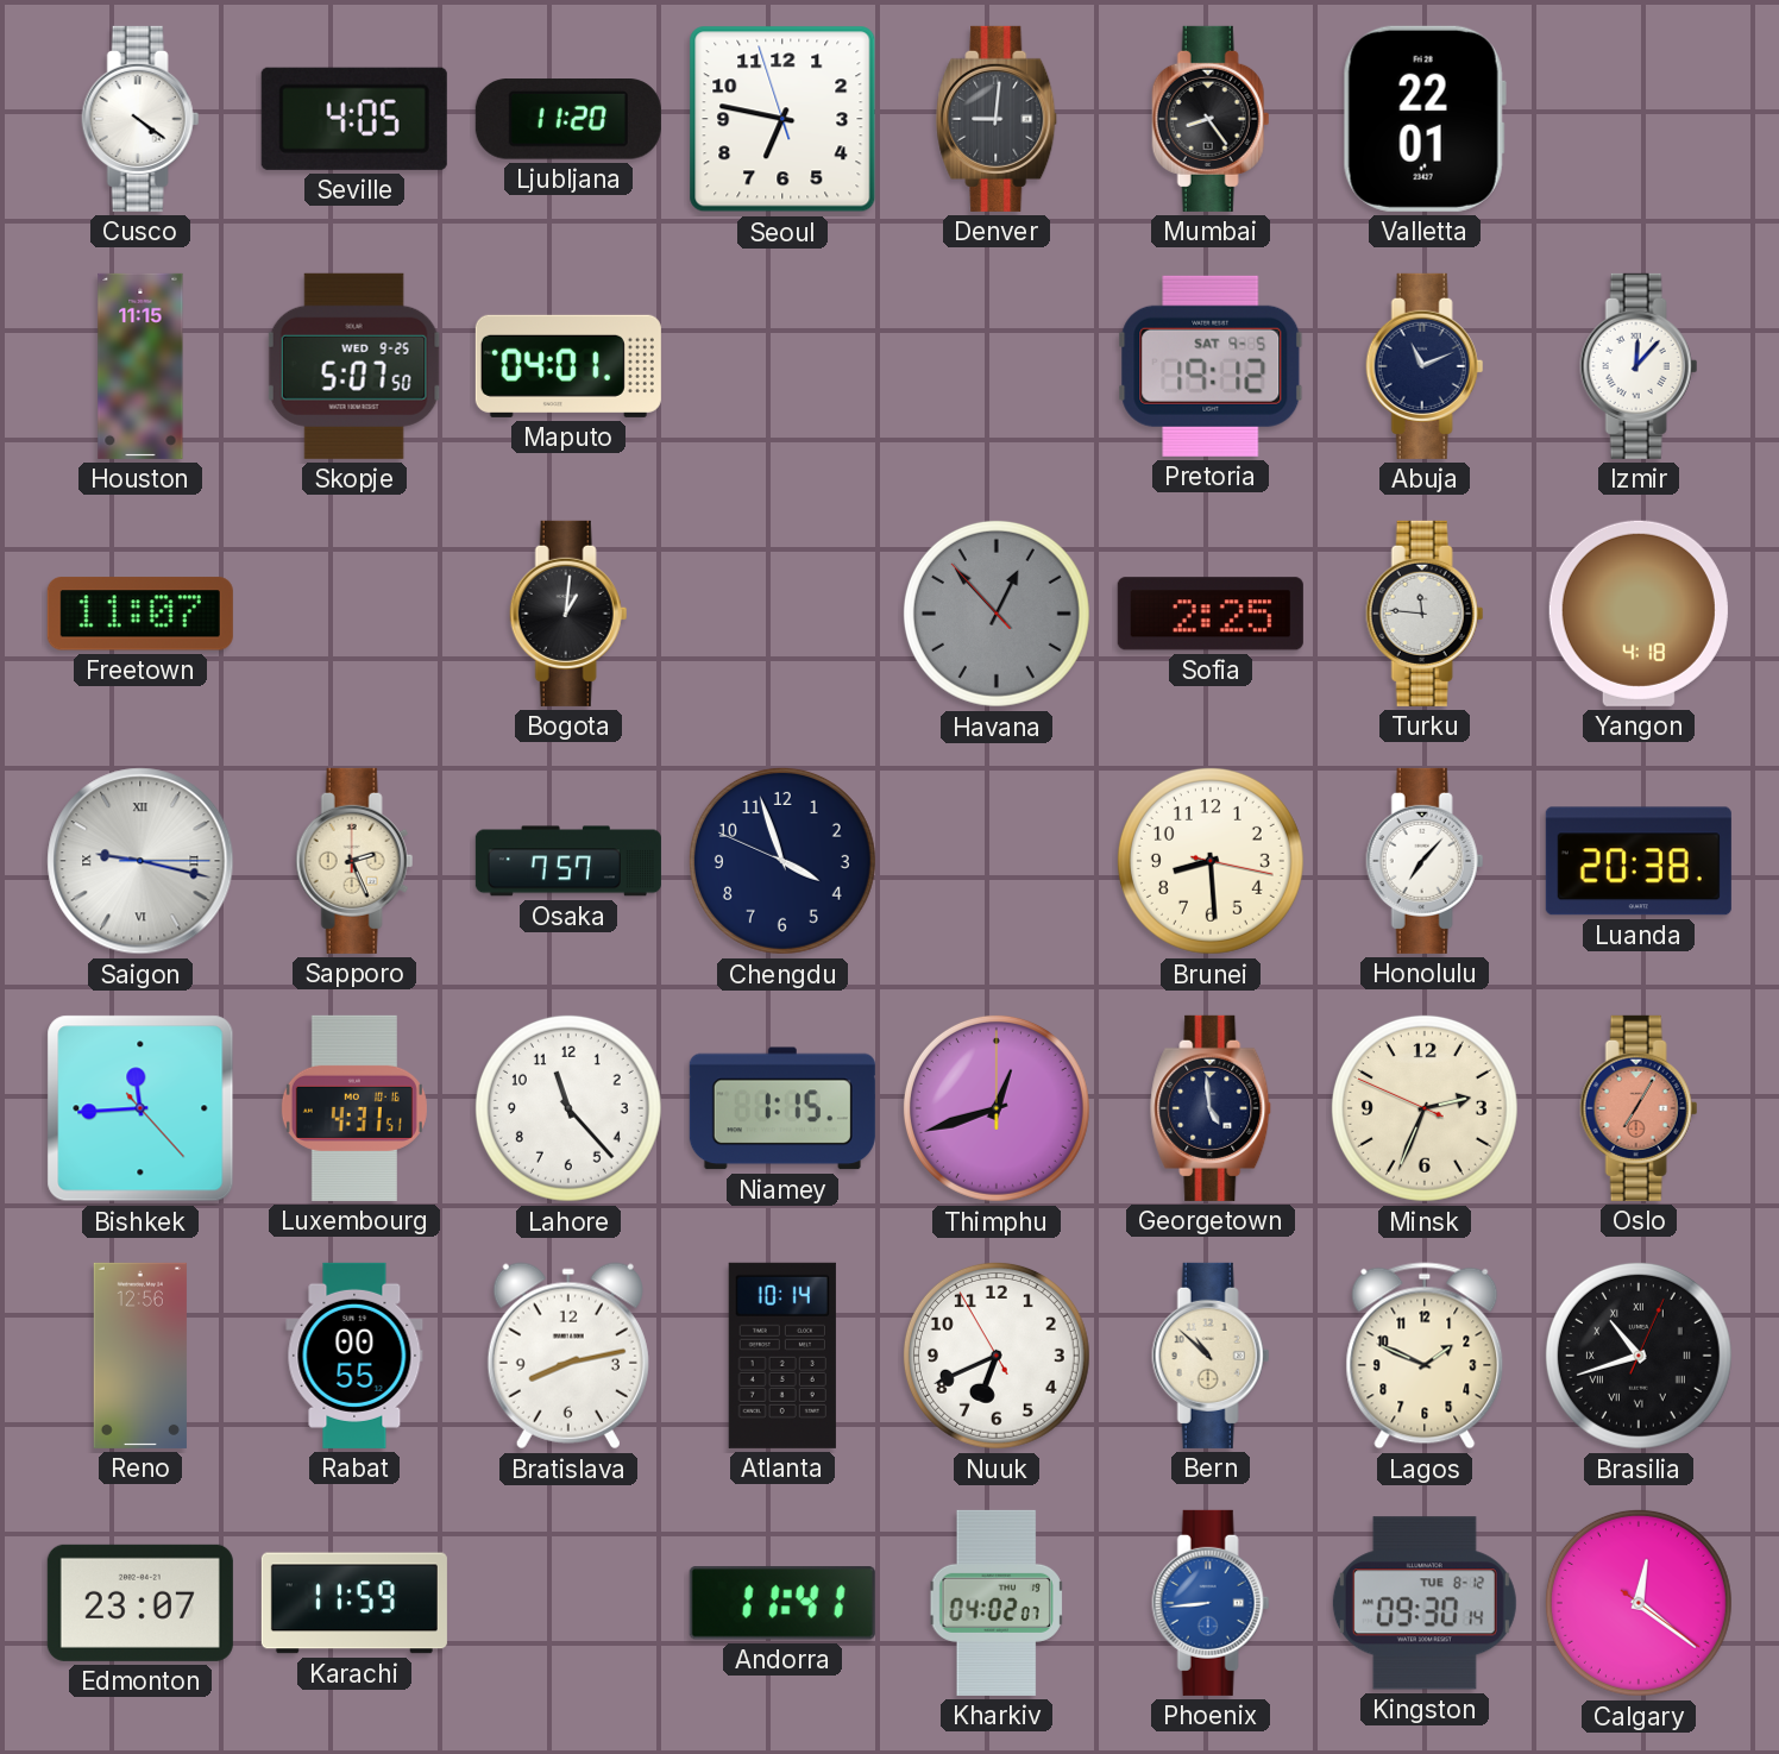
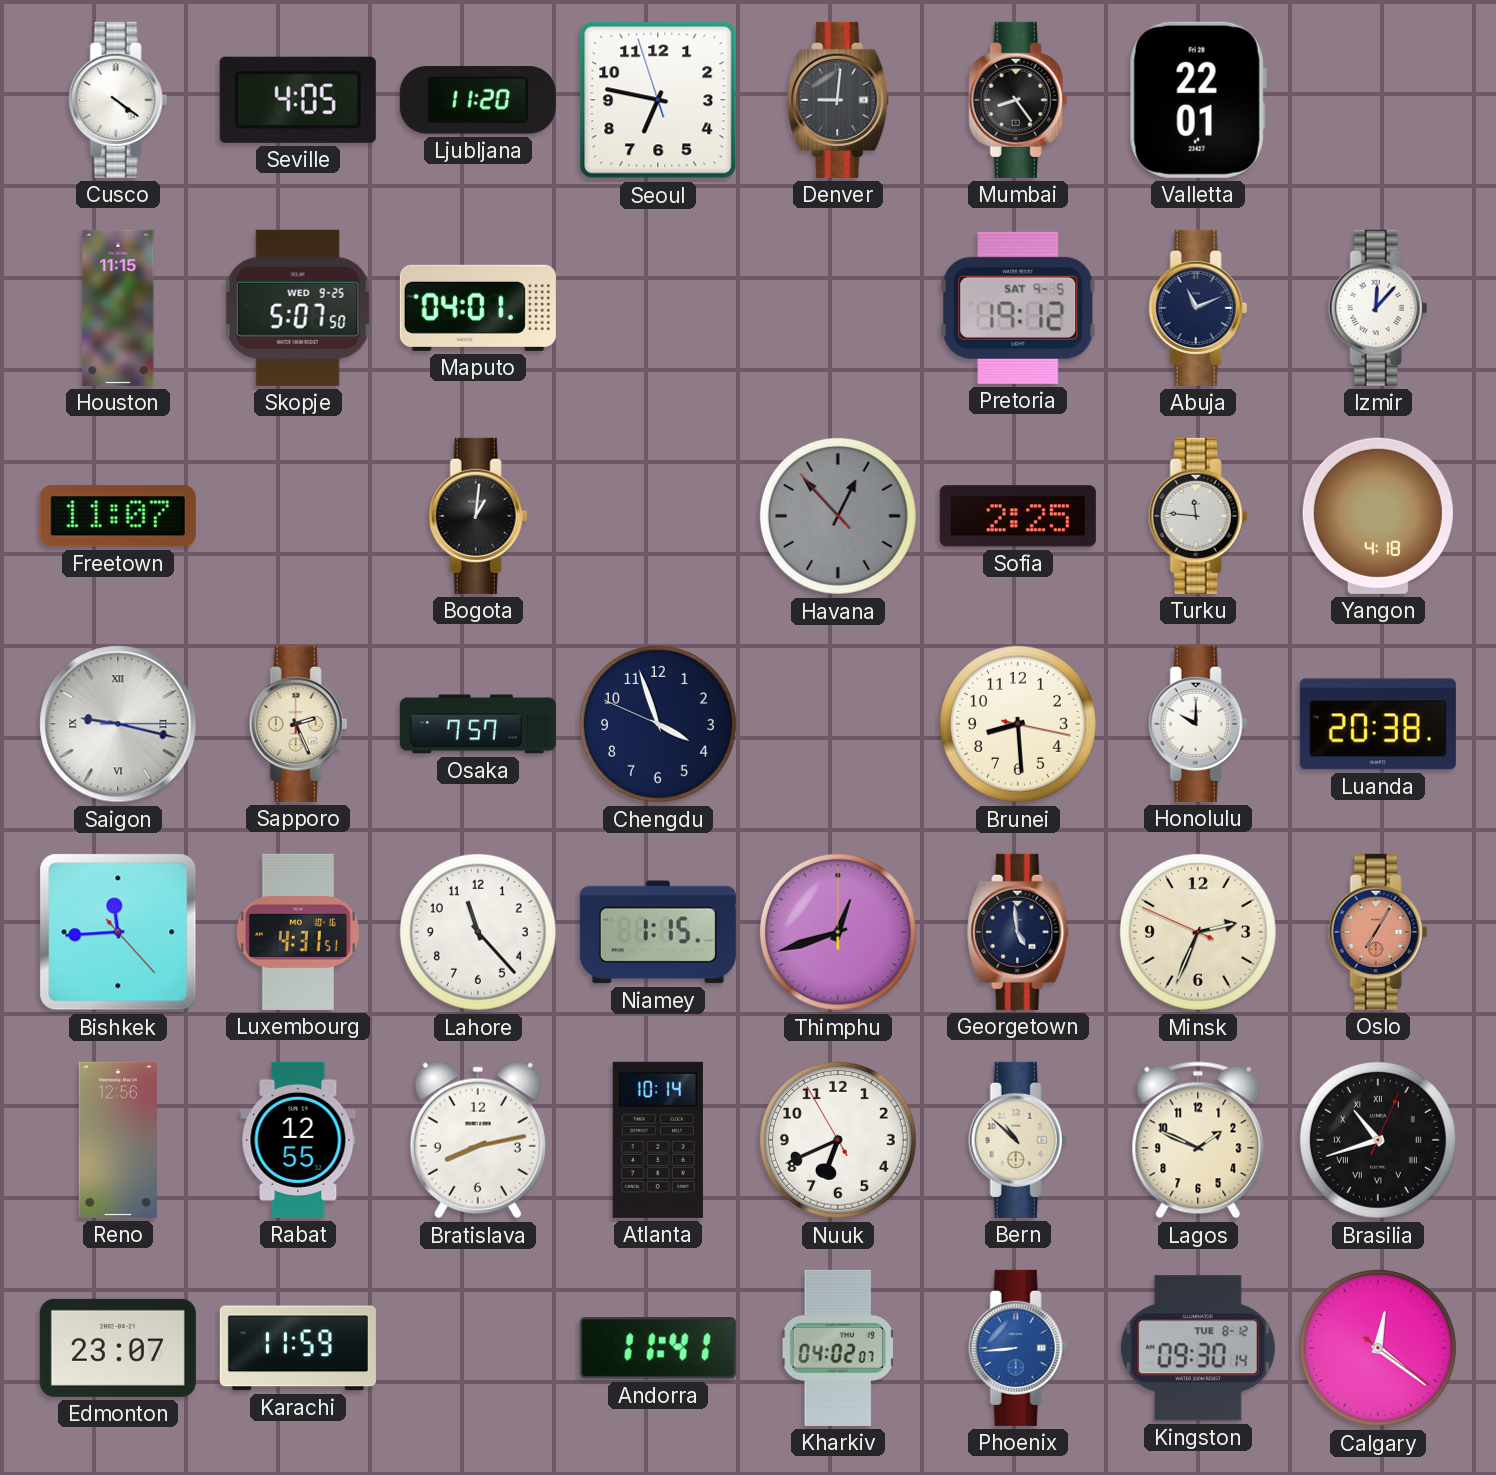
Honolulu: 7:07 -> 10:00
Rabat: 00:55 -> 12:55
